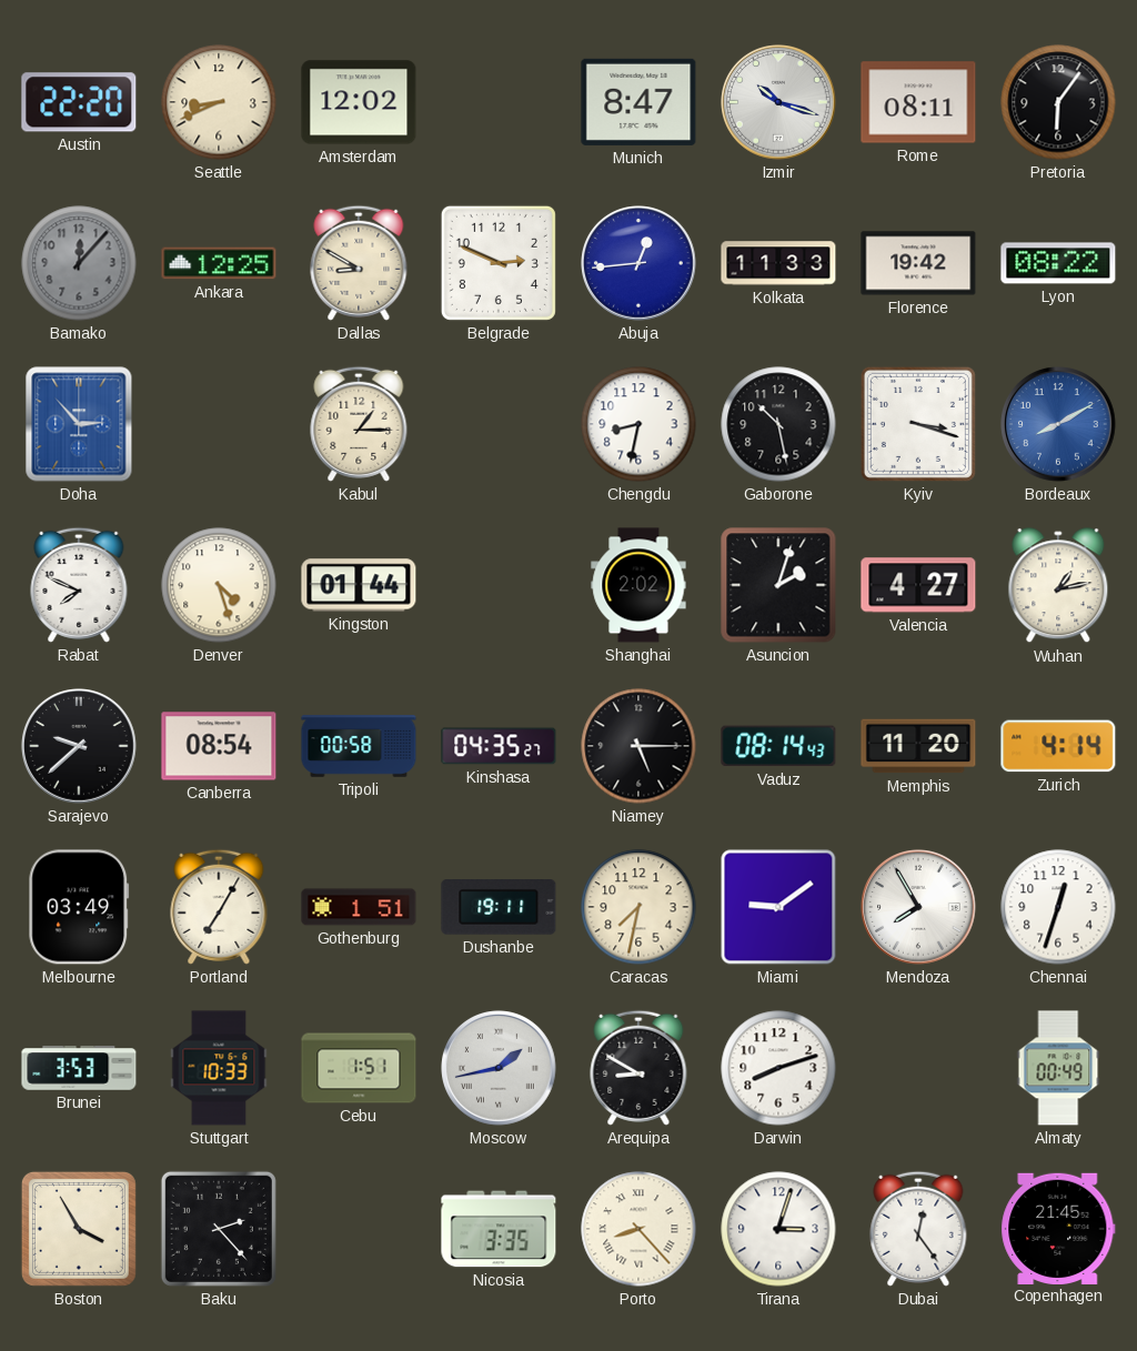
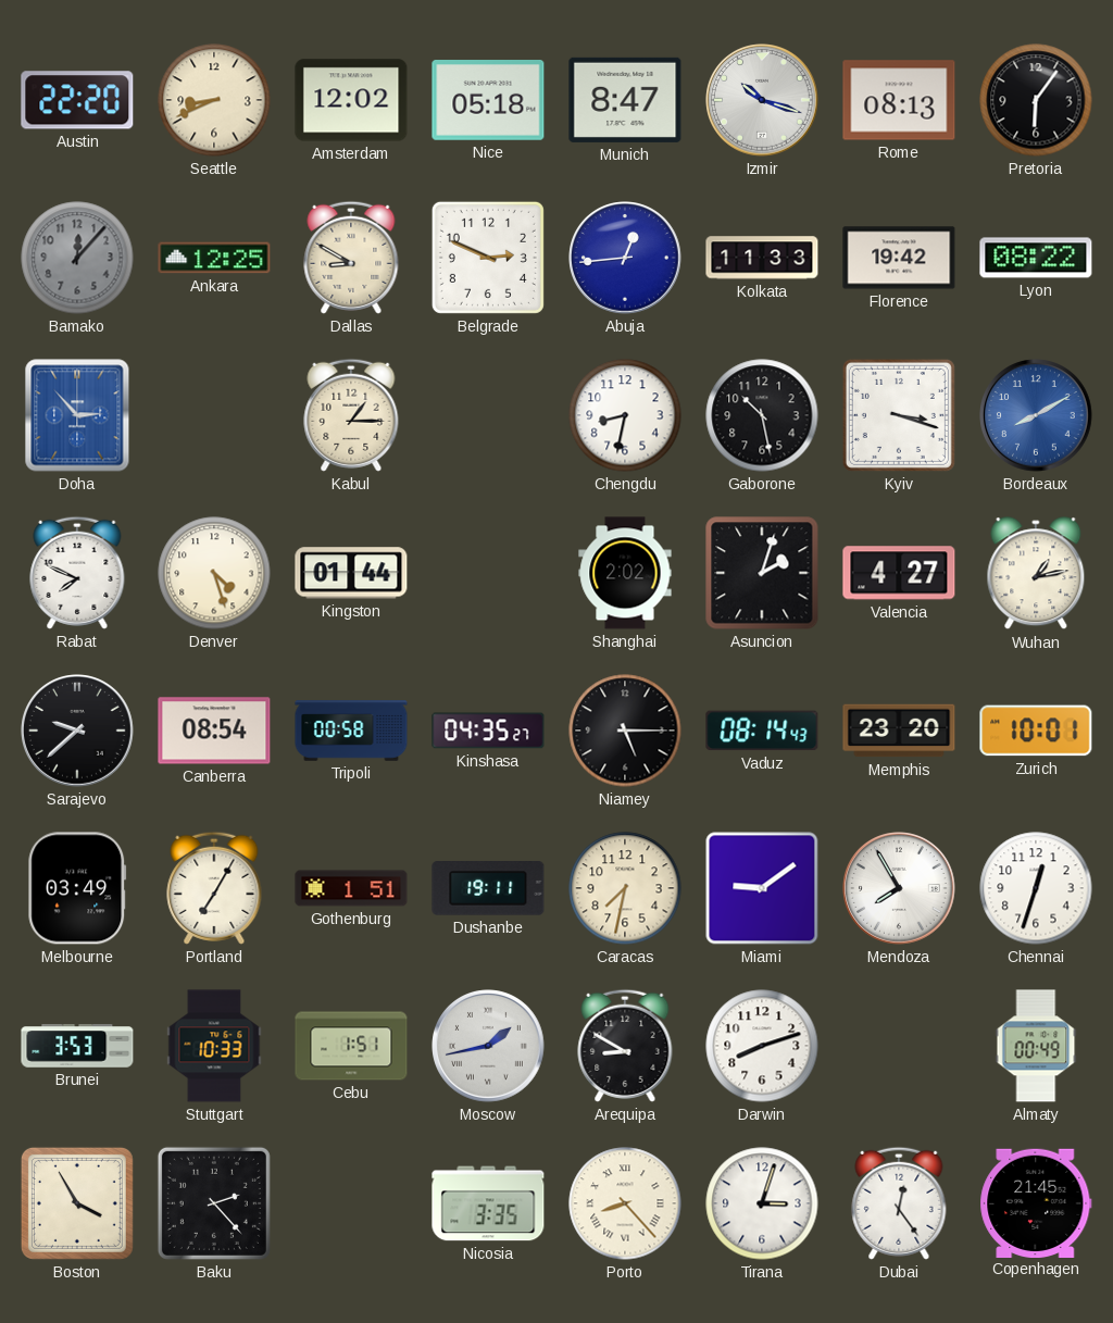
Nice: none -> 05:18
Rome: 08:11 -> 08:13
Memphis: 11:20 -> 23:20
Zurich: 4:14 -> 10:01
